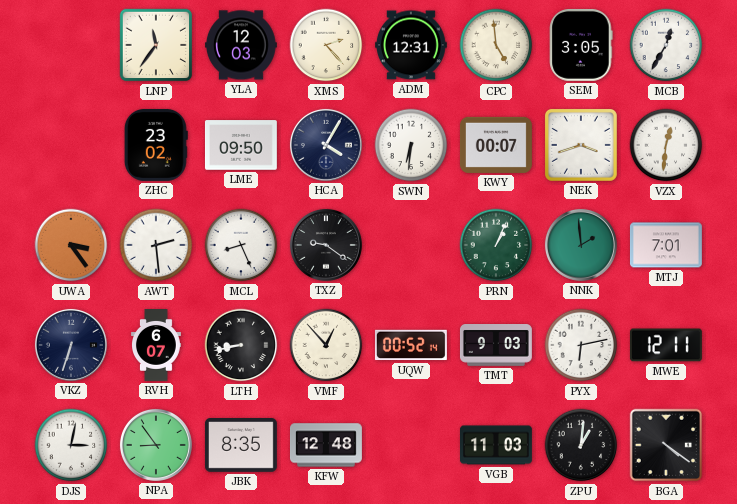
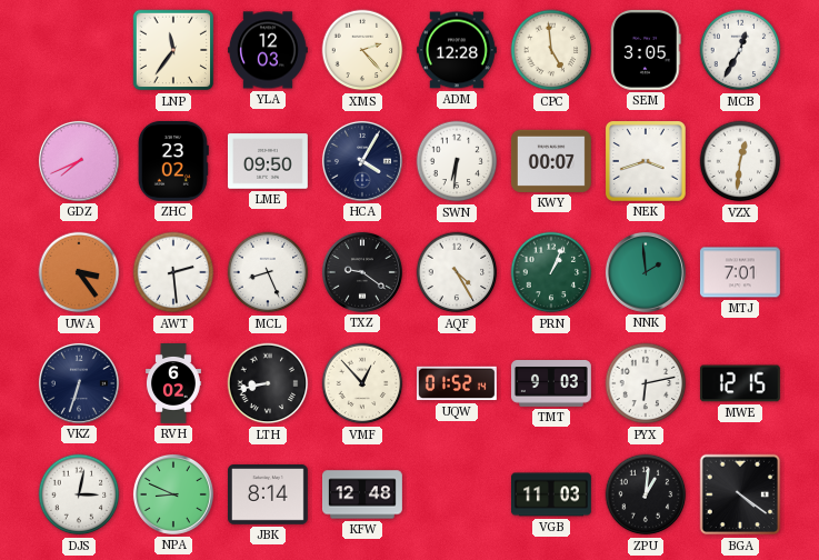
ADM: 12:31 -> 12:28
GDZ: none -> 7:41
AQF: none -> 4:25
RVH: 6:07 -> 6:02
UQW: 00:52 -> 01:52
MWE: 12:11 -> 12:15
NPA: 8:54 -> 8:49
JBK: 8:35 -> 8:14
